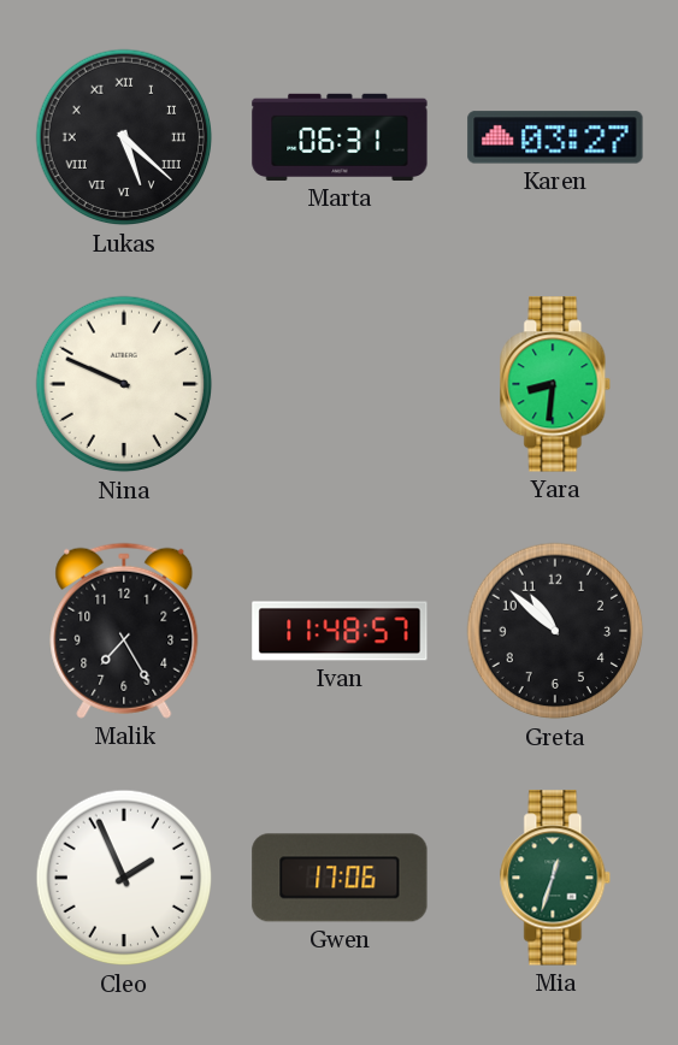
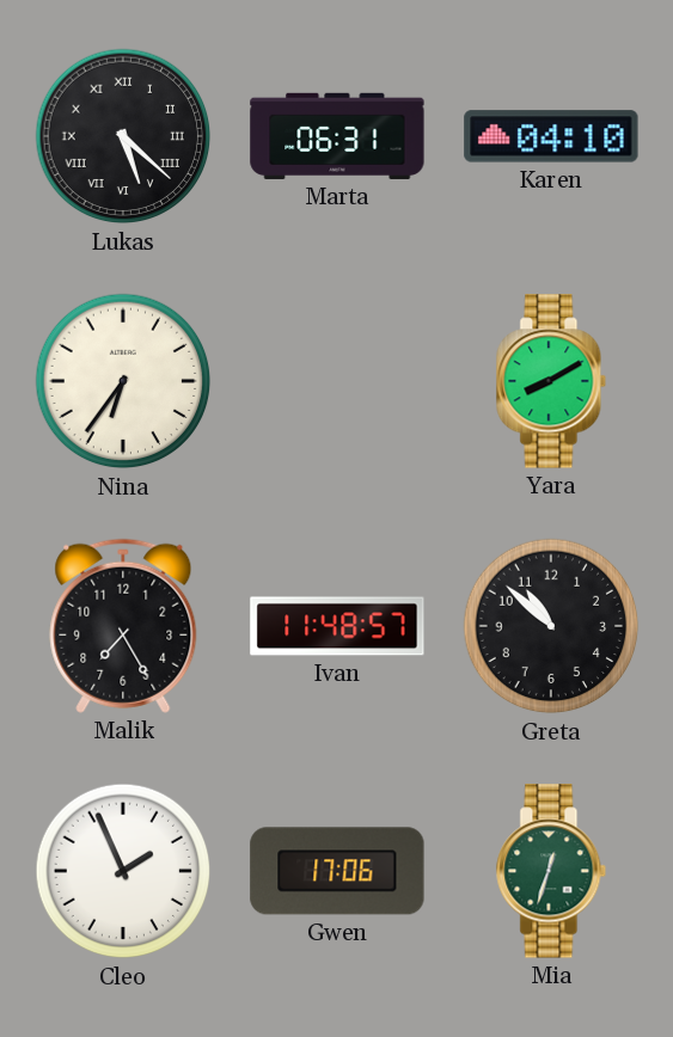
Karen: 03:27 -> 04:10
Nina: 9:49 -> 6:36
Yara: 8:31 -> 8:10
